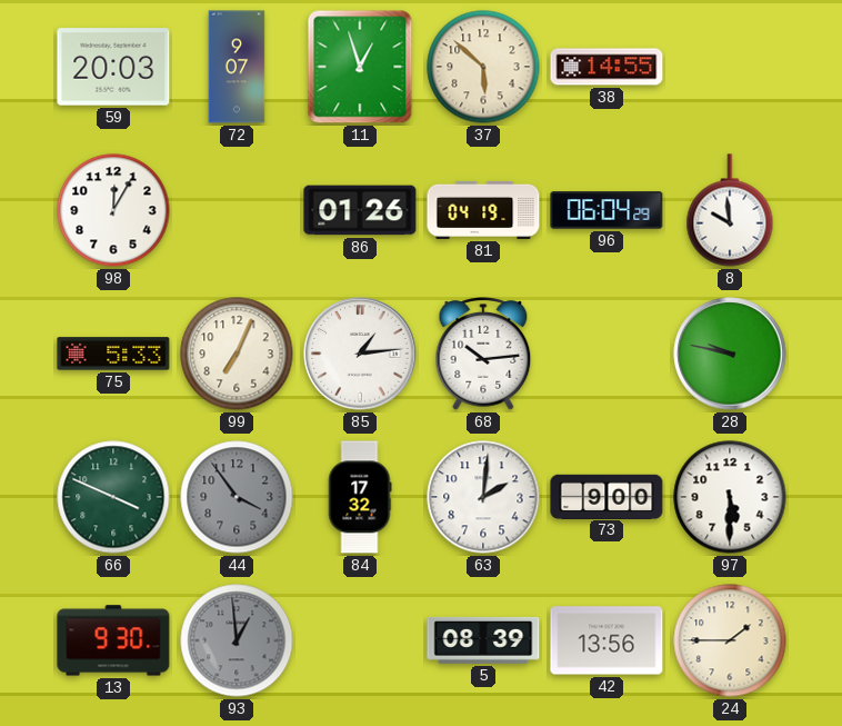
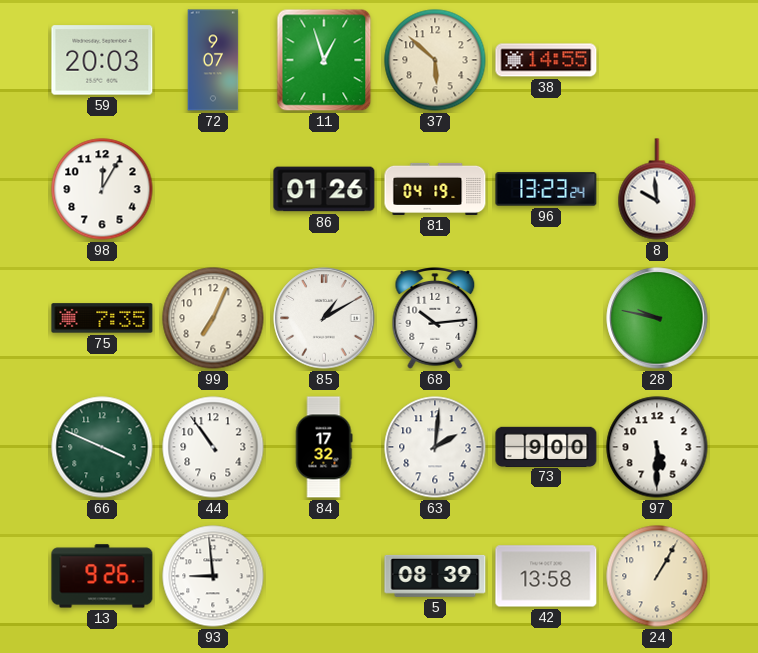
96: 06:04 -> 13:23
75: 5:33 -> 7:35
85: 1:14 -> 1:10
44: 3:54 -> 10:54
44 dial: grey -> white
13: 9:30 -> 9:26
93: 12:59 -> 8:59
93 dial: grey -> white
42: 13:56 -> 13:58
24: 1:45 -> 1:05
